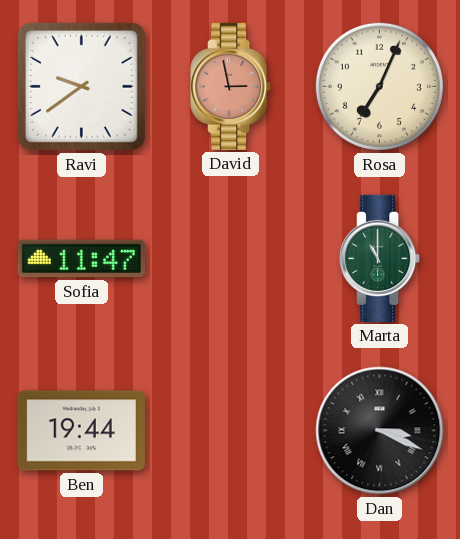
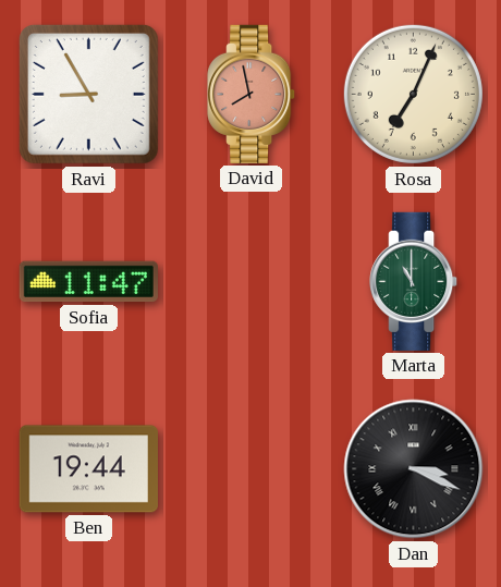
Ravi: 9:39 -> 8:55
David: 2:58 -> 7:58
